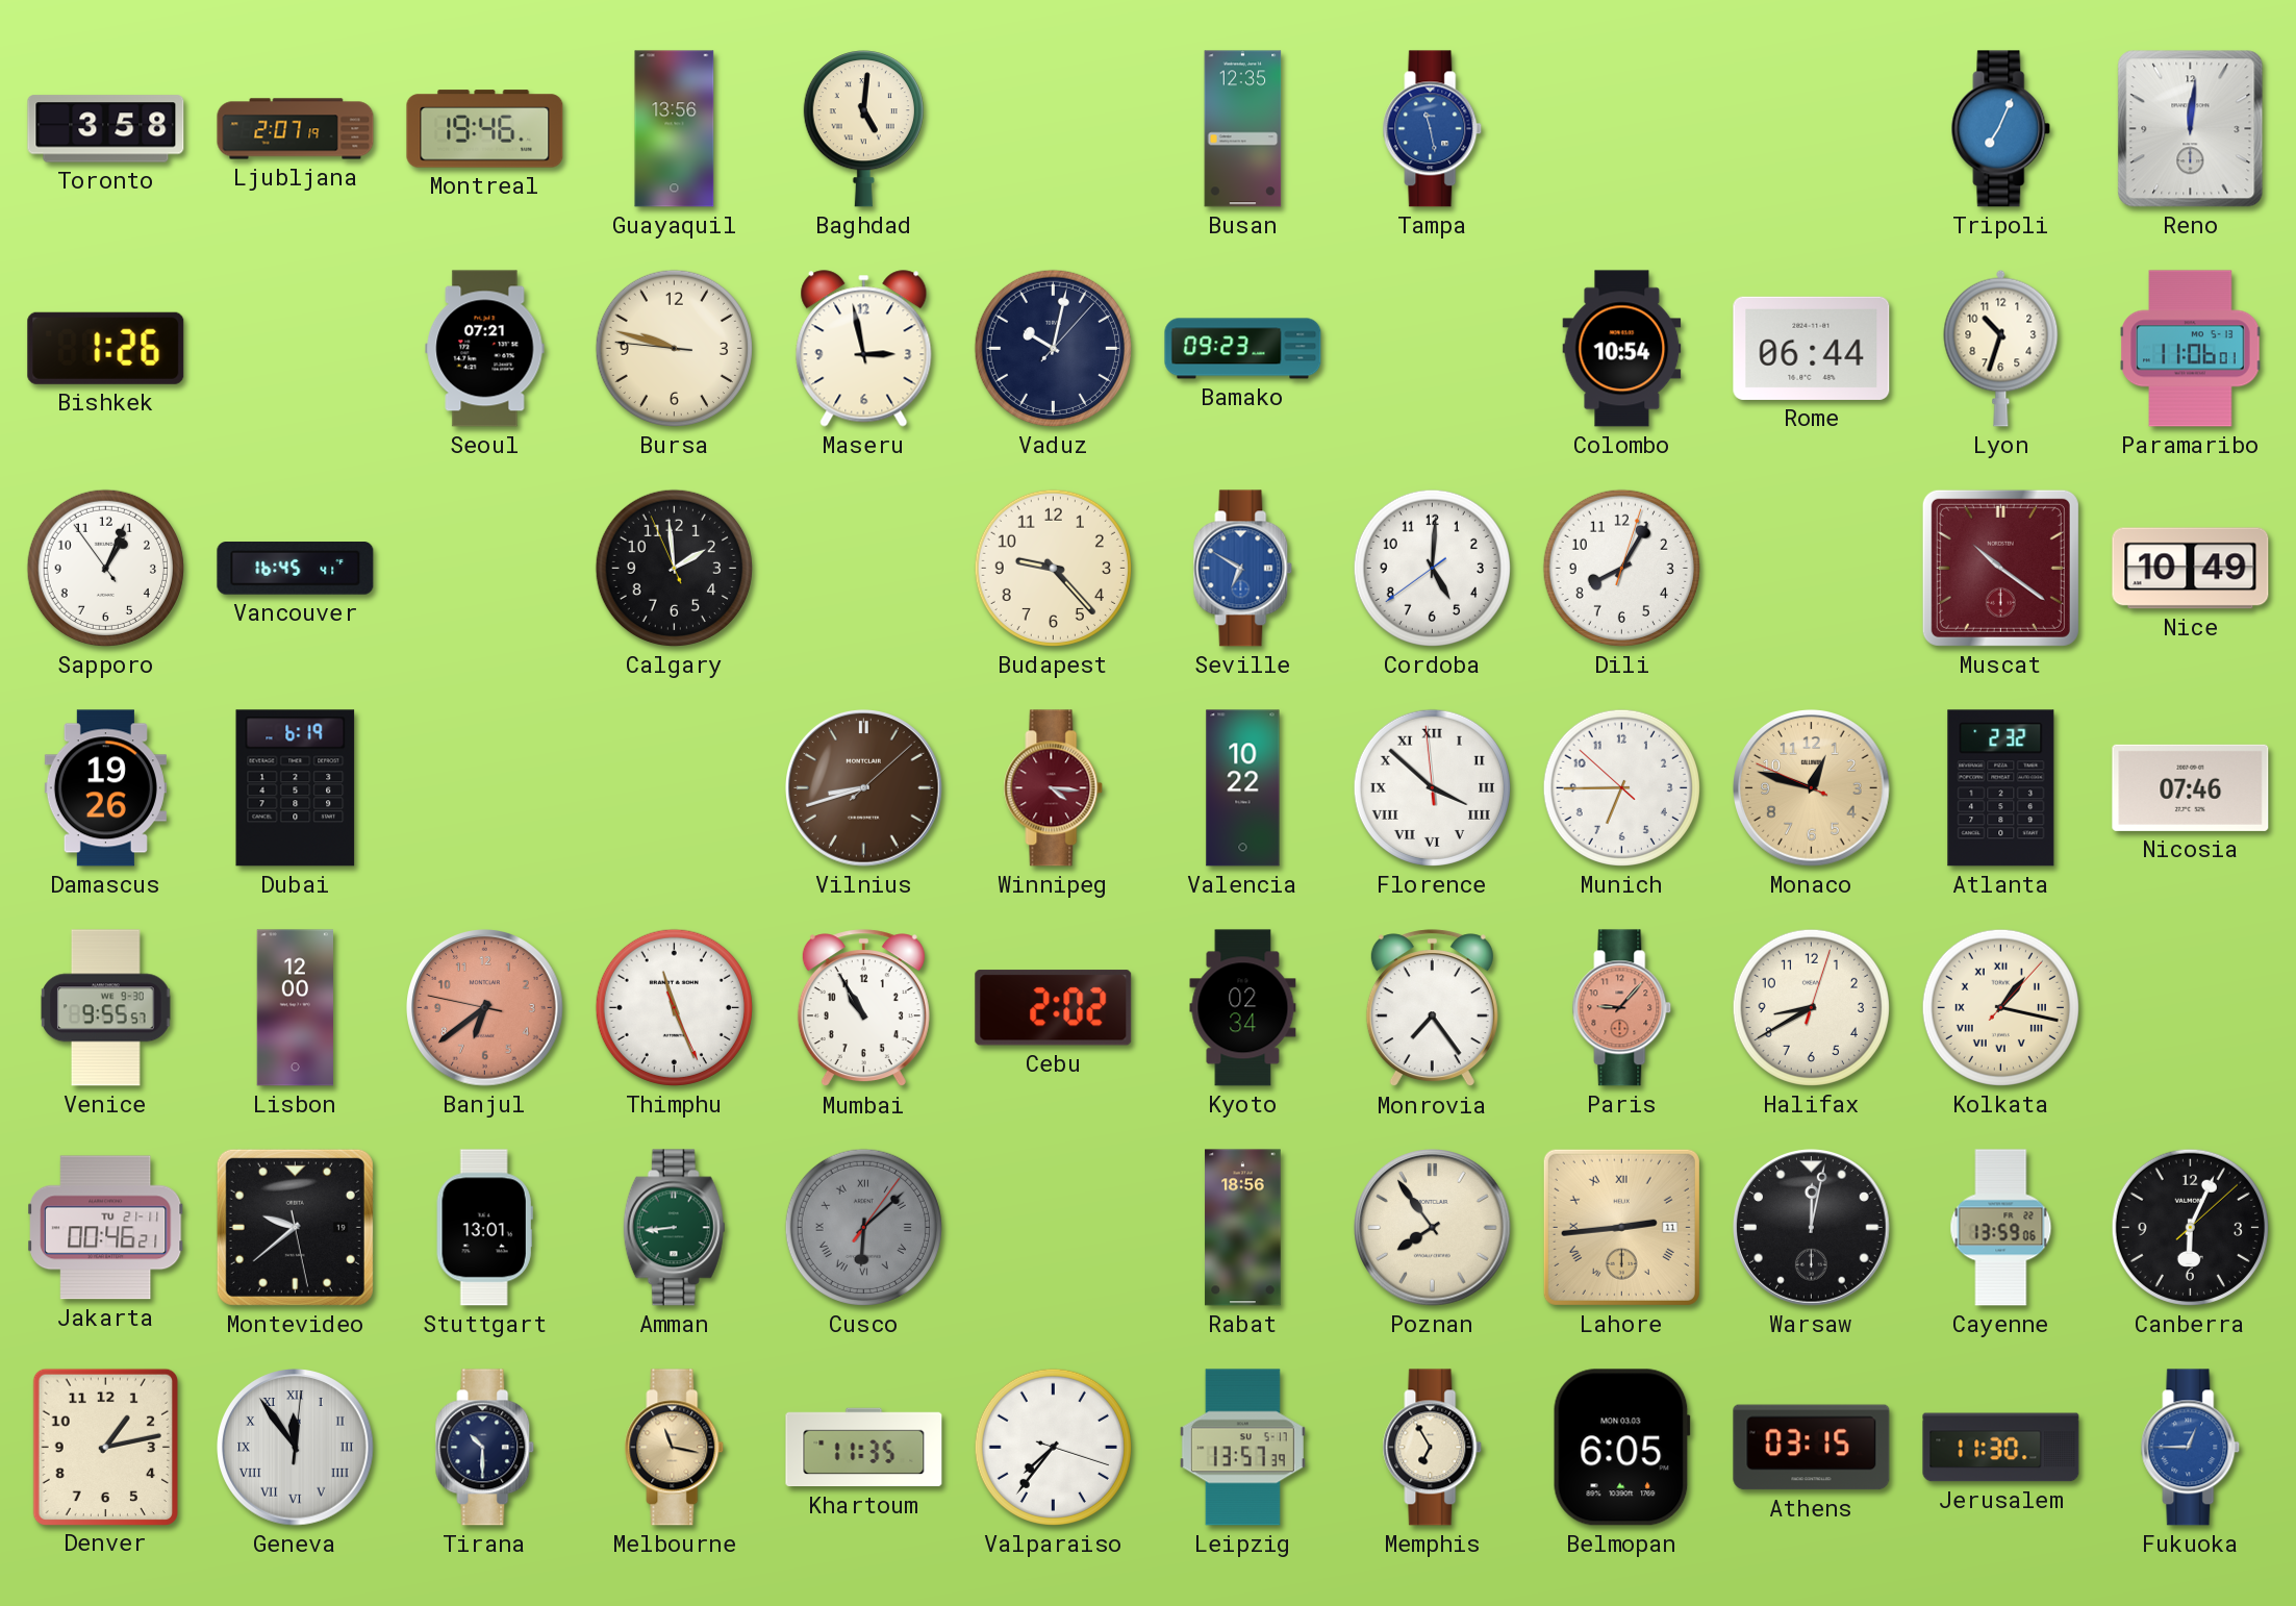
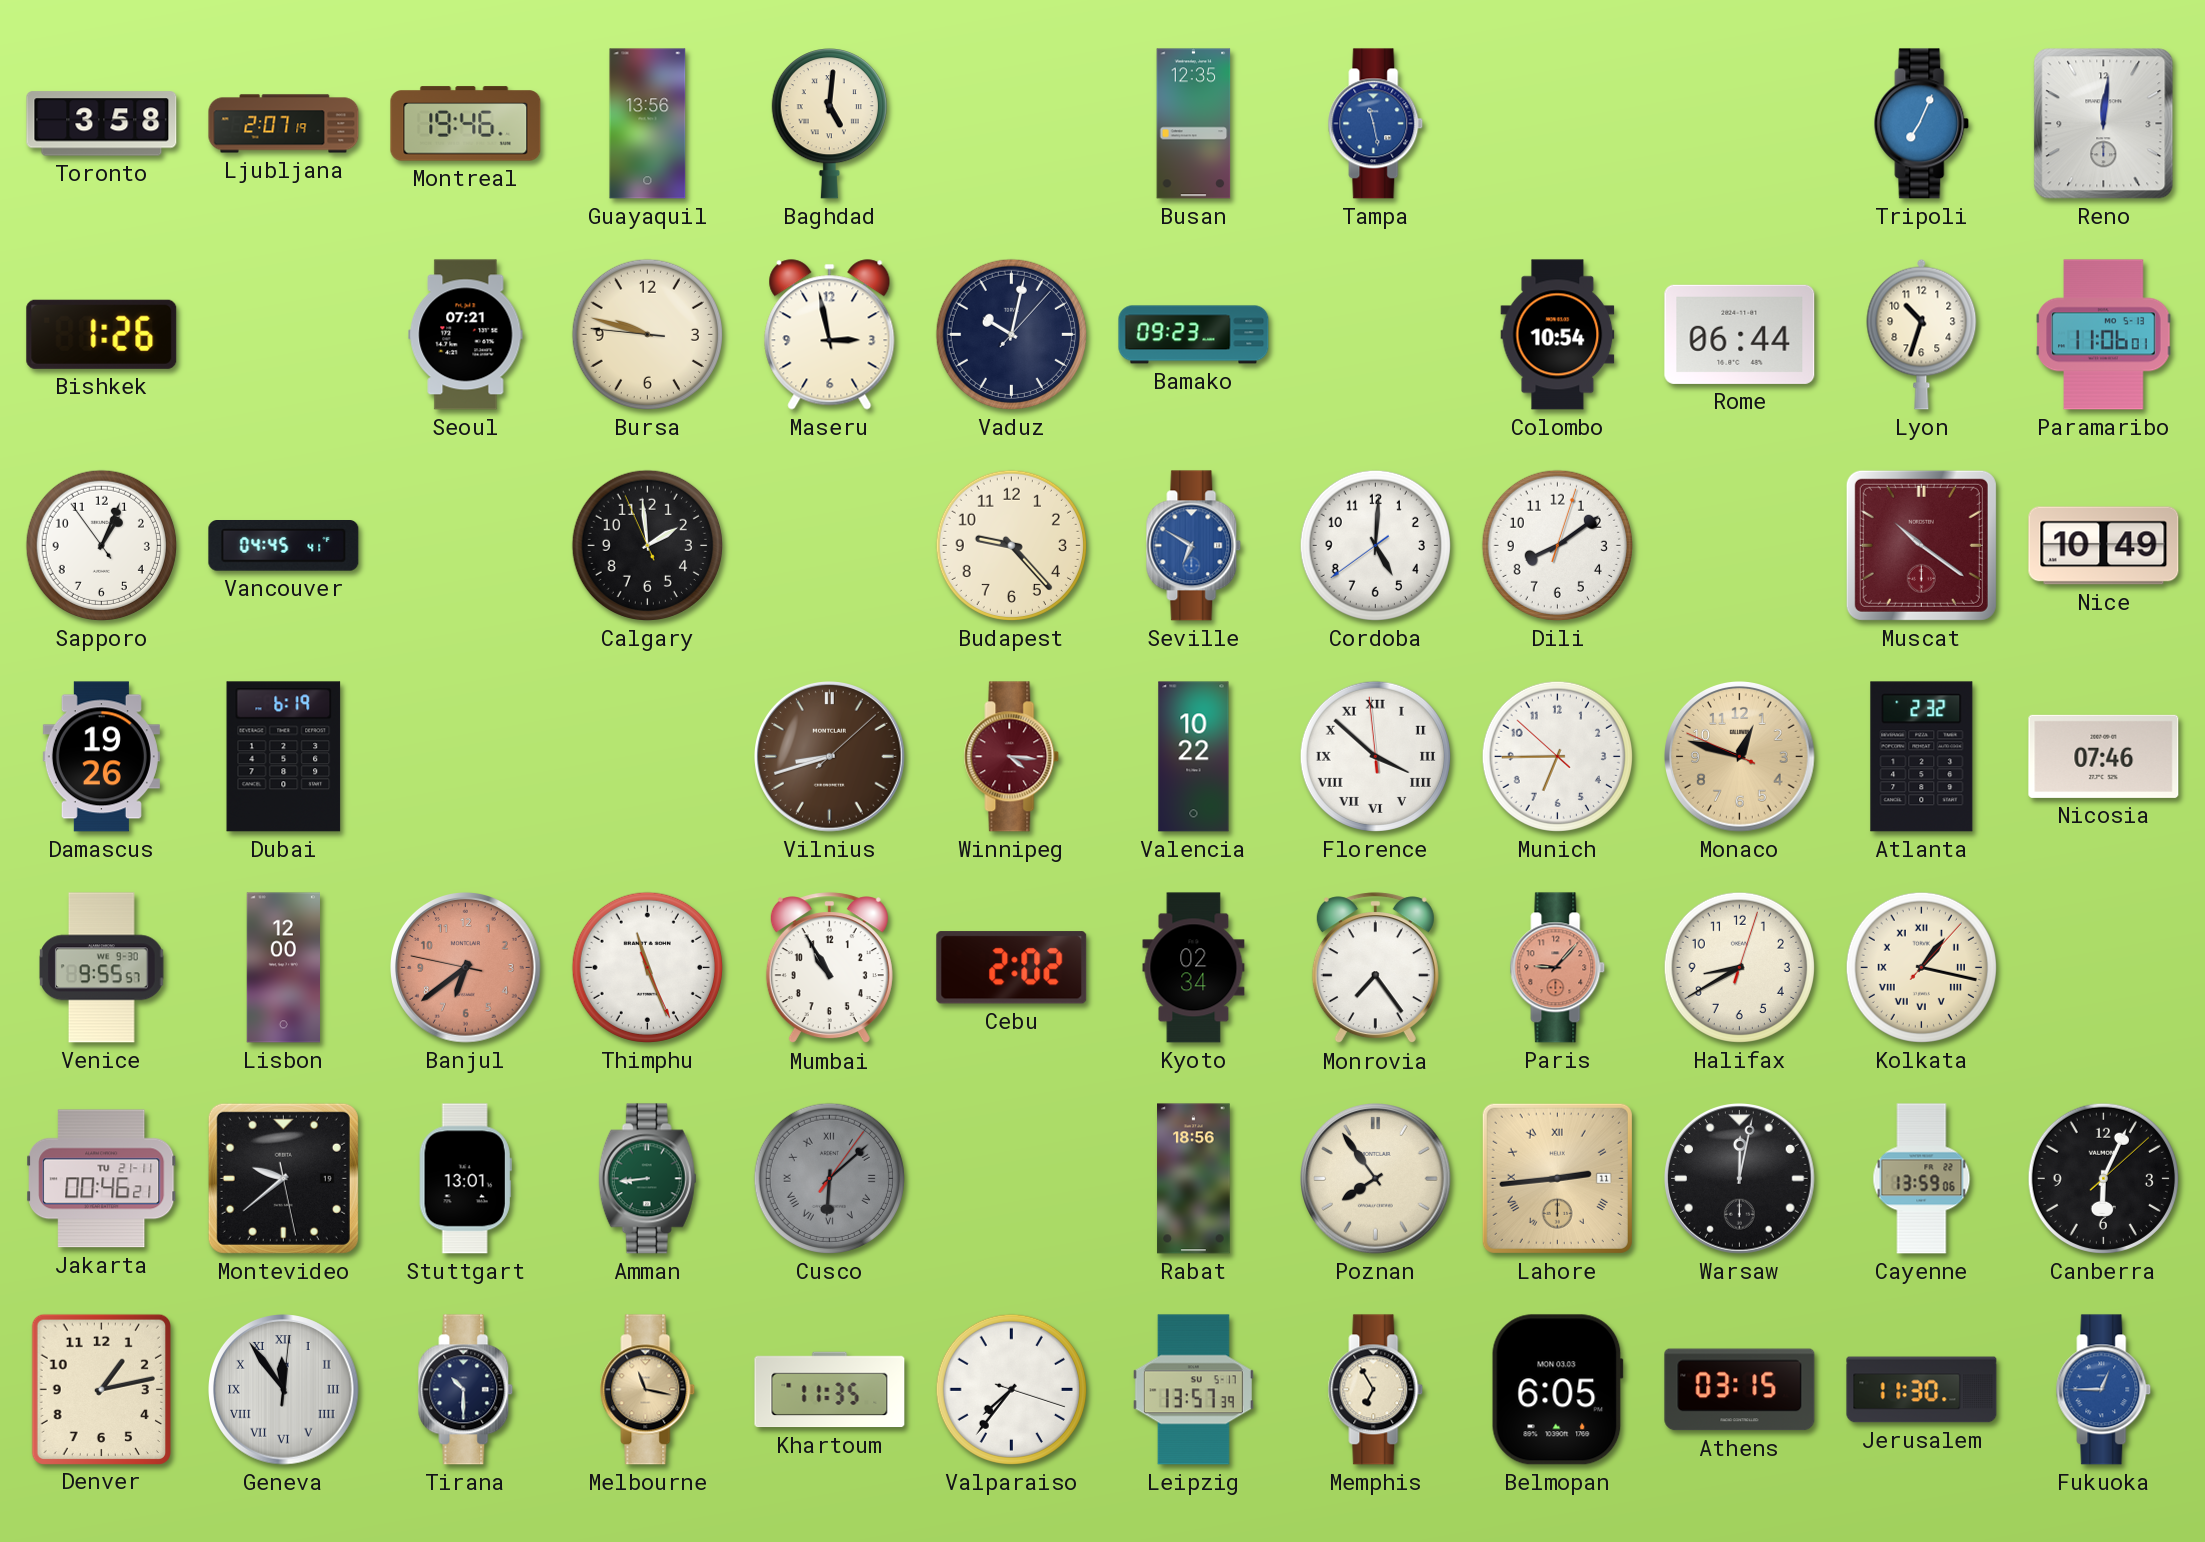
Vancouver: 16:45 -> 04:45
Dili: 8:05 -> 8:09
